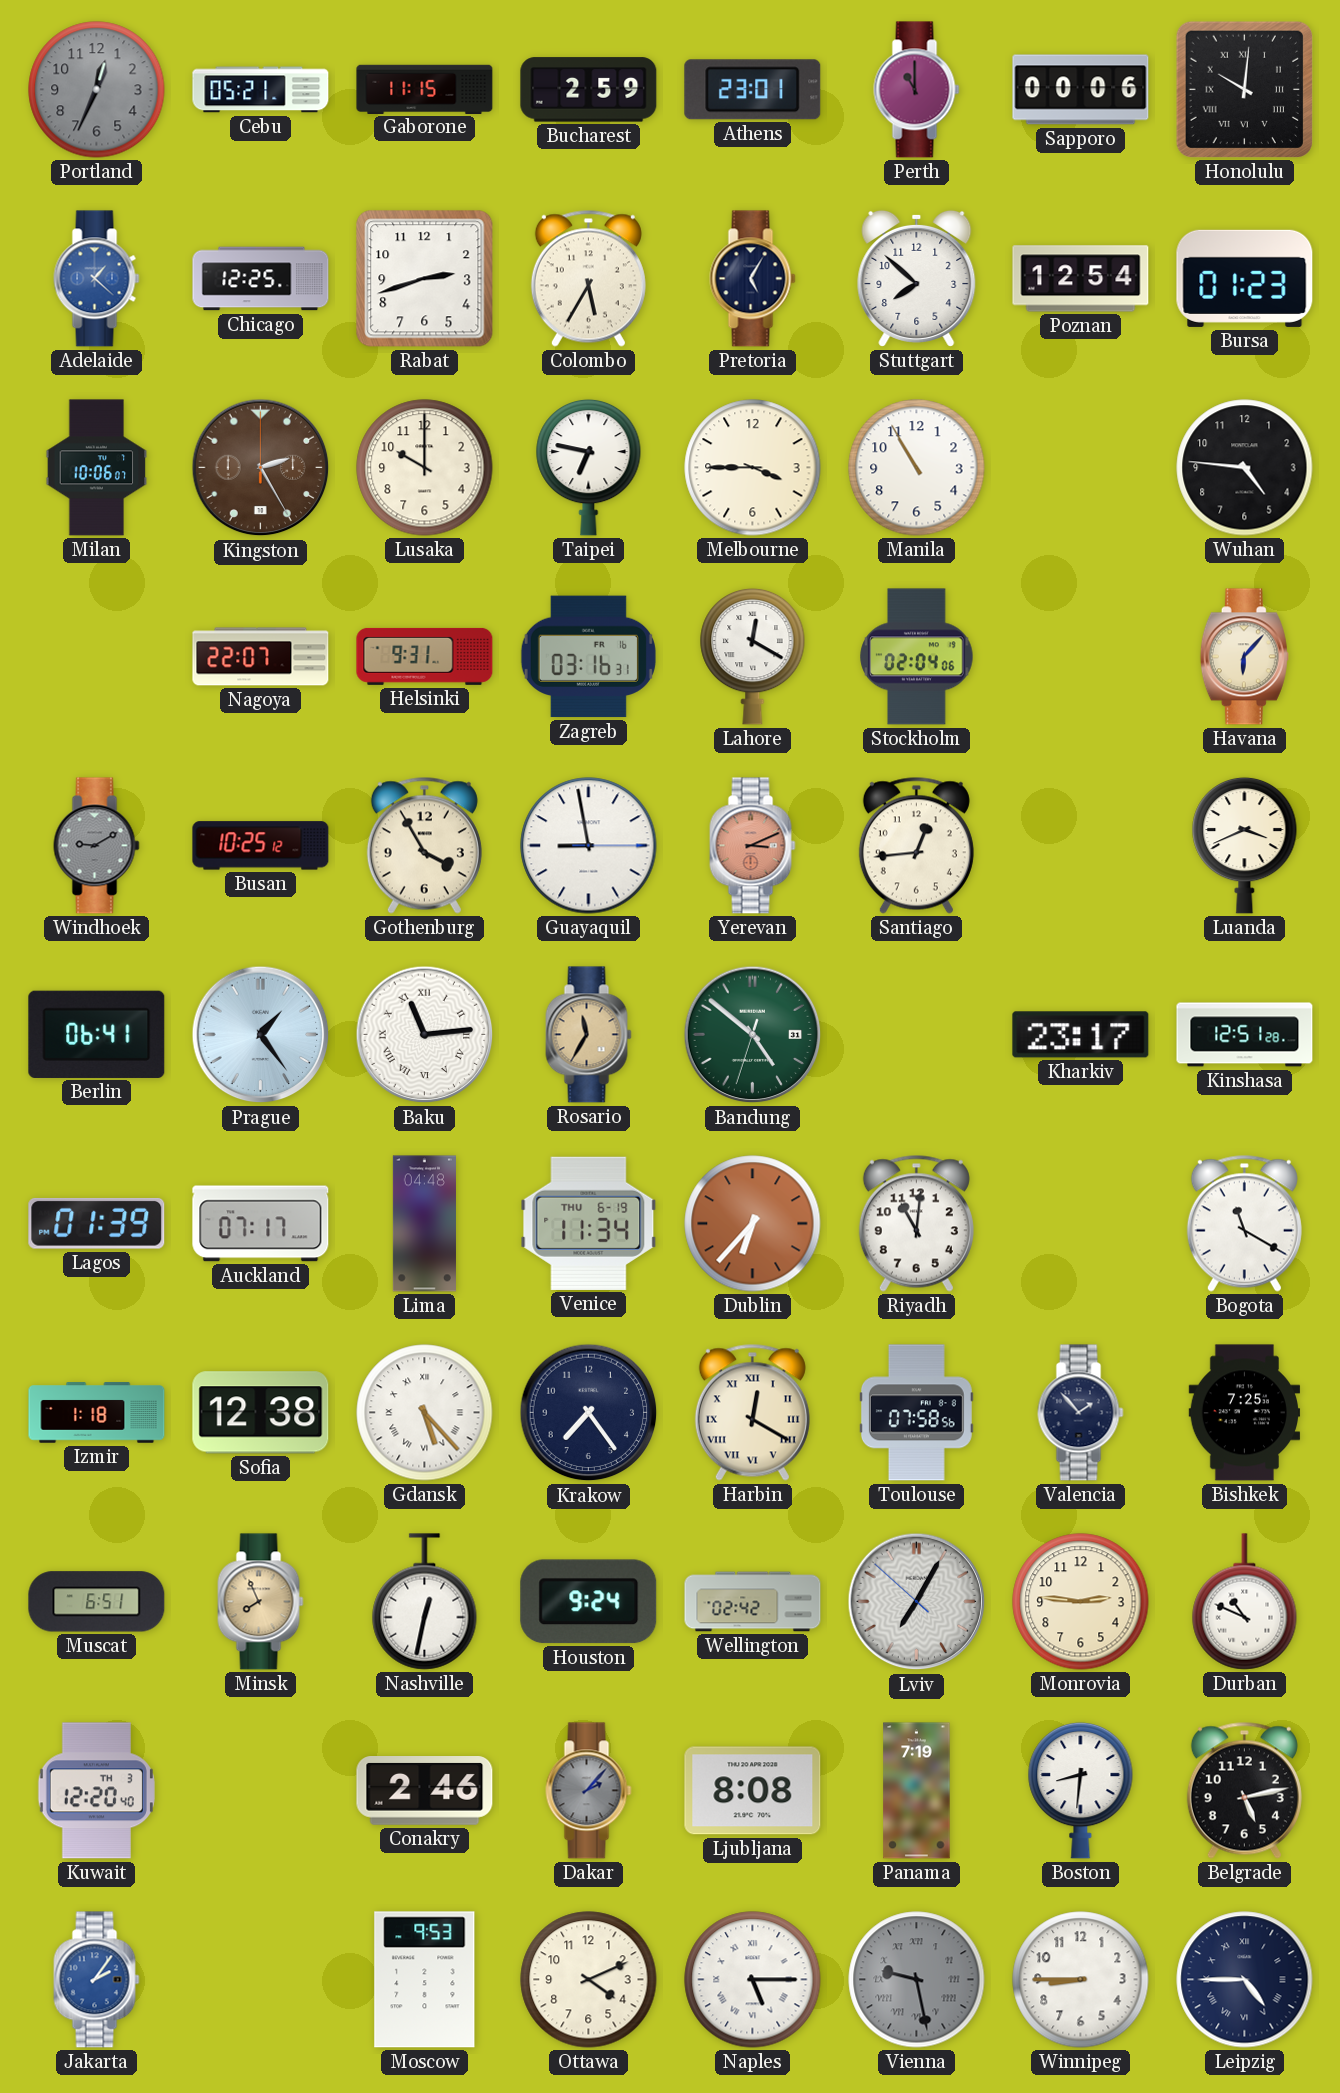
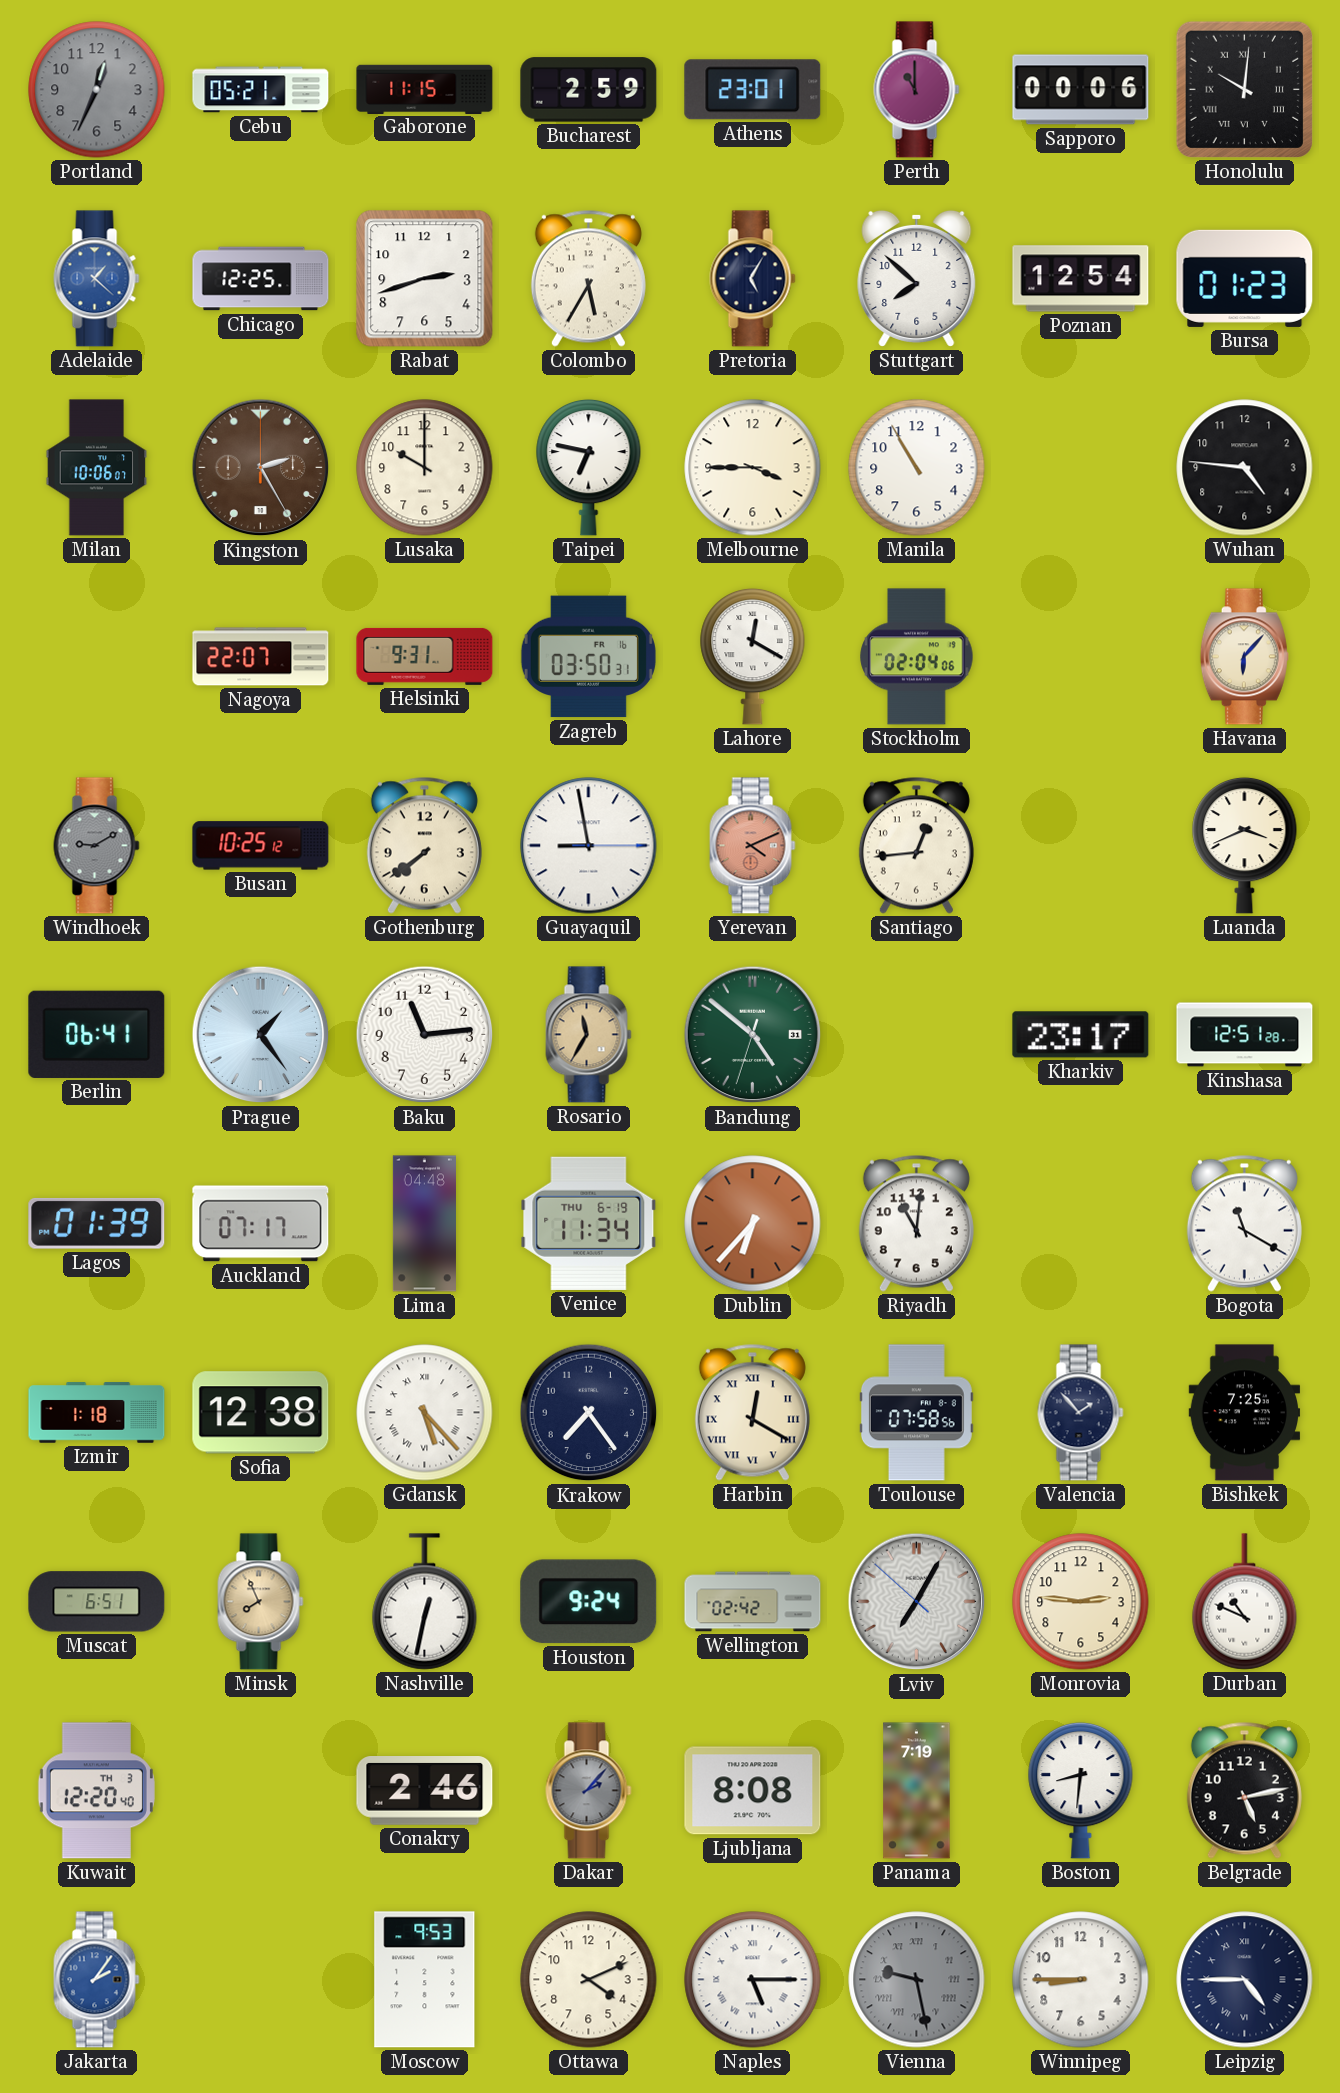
Zagreb: 03:16 -> 03:50
Gothenburg: 3:55 -> 7:39
Yerevan: 3:11 -> 4:11
Baku numerals: Roman -> Arabic
